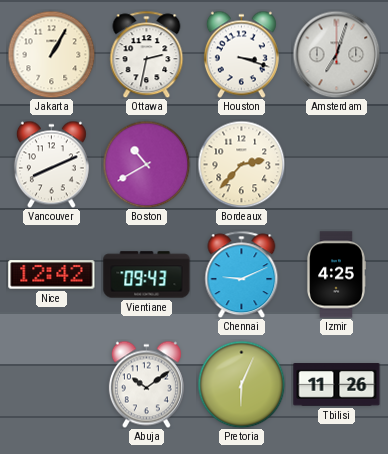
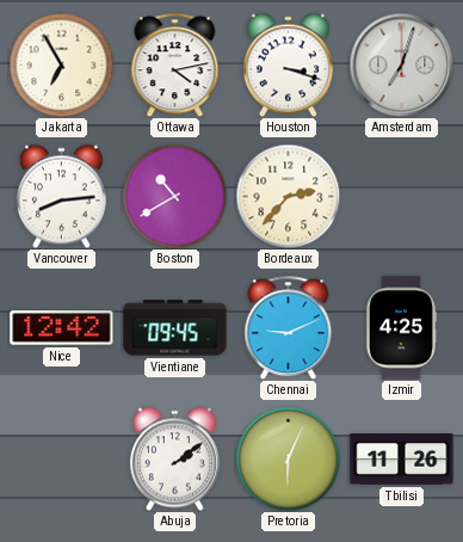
Jakarta: 1:05 -> 6:55
Ottawa: 2:32 -> 4:13
Vancouver: 8:11 -> 8:14
Vientiane: 09:43 -> 09:45
Abuja: 10:09 -> 2:09
